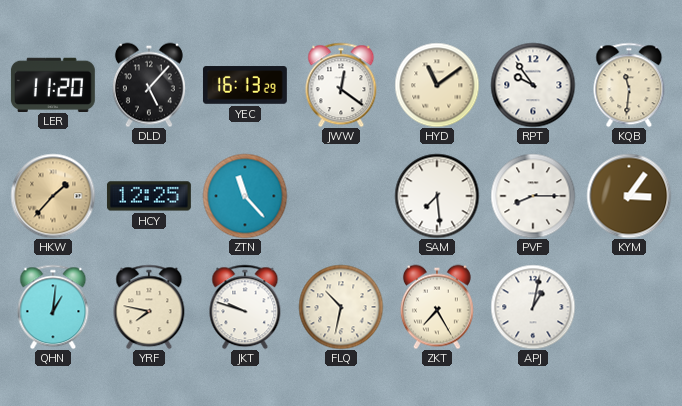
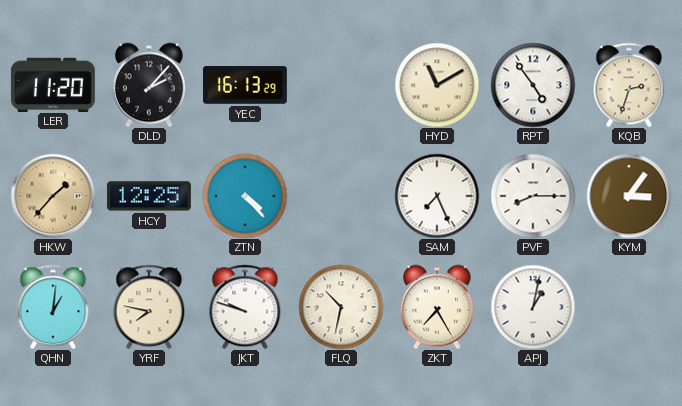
DLD: 5:07 -> 2:07
JWW: 12:21 -> none
HYD: 11:09 -> 11:10
RPT: 9:54 -> 4:54
KQB: 11:31 -> 2:33
ZTN: 11:23 -> 4:23
SAM: 7:29 -> 7:26
